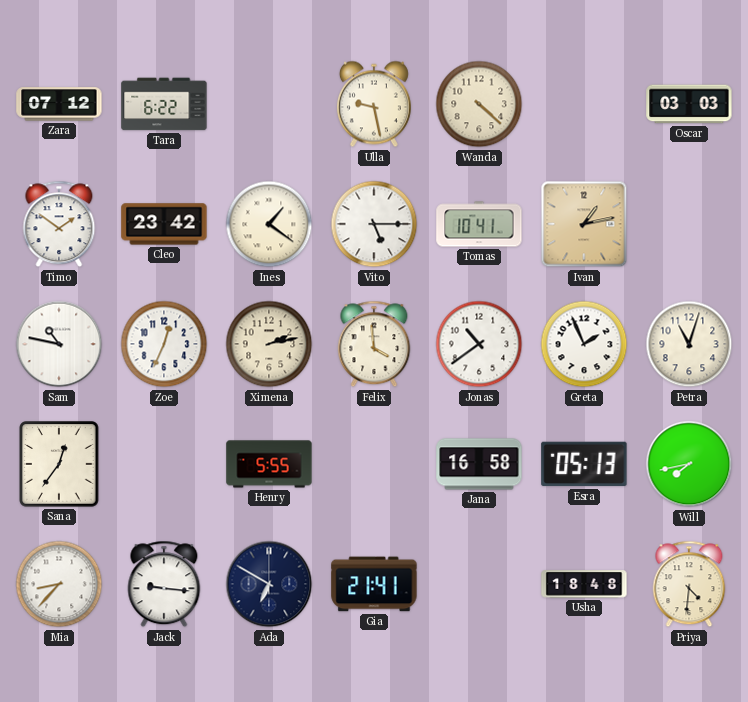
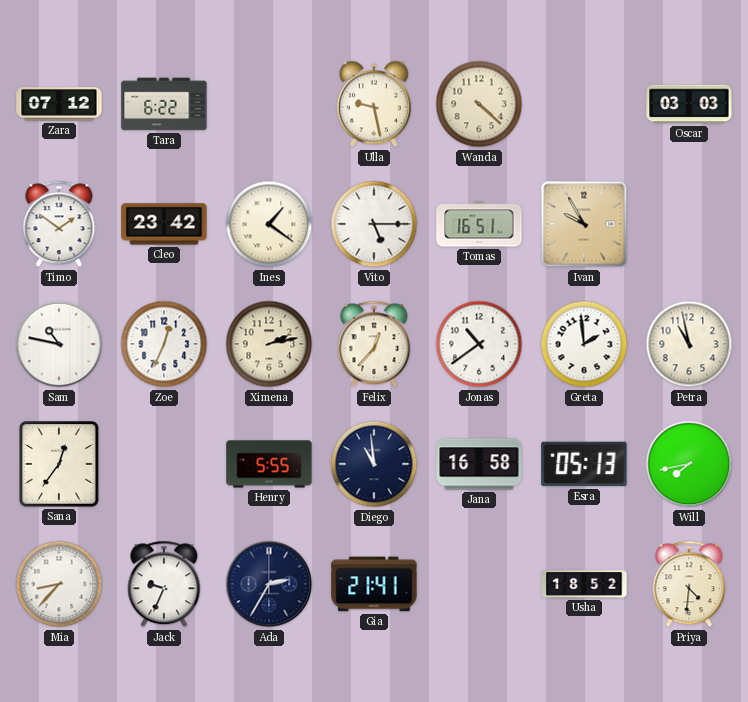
Tomas: 10:41 -> 16:51
Ivan: 1:13 -> 9:55
Felix: 3:59 -> 12:37
Greta: 1:56 -> 1:59
Petra: 11:03 -> 10:58
Diego: none -> 10:59
Jack: 9:16 -> 9:34
Ada: 6:50 -> 2:35
Usha: 18:48 -> 18:52
